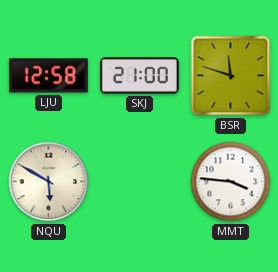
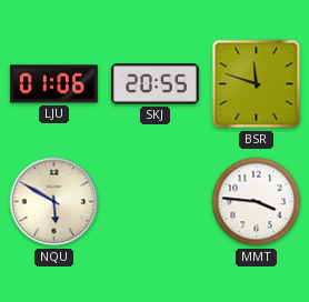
LJU: 12:58 -> 01:06
SKJ: 21:00 -> 20:55
